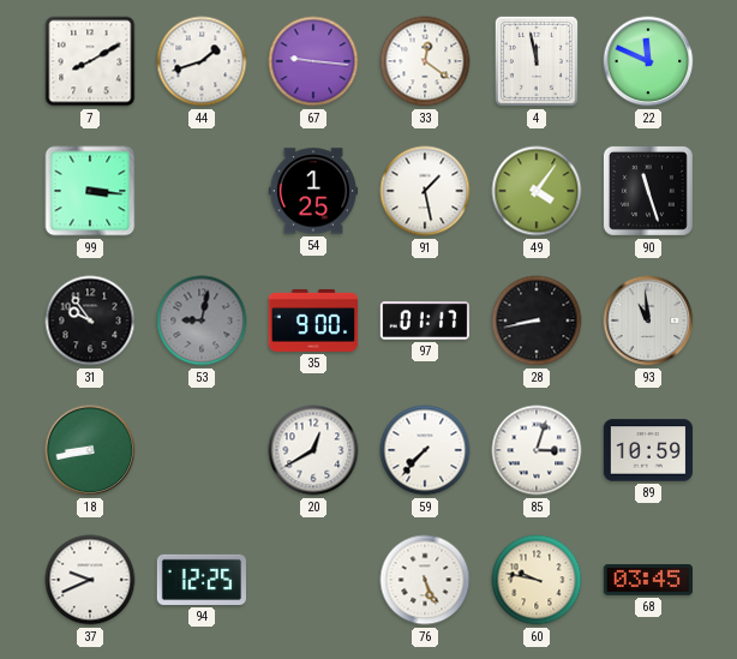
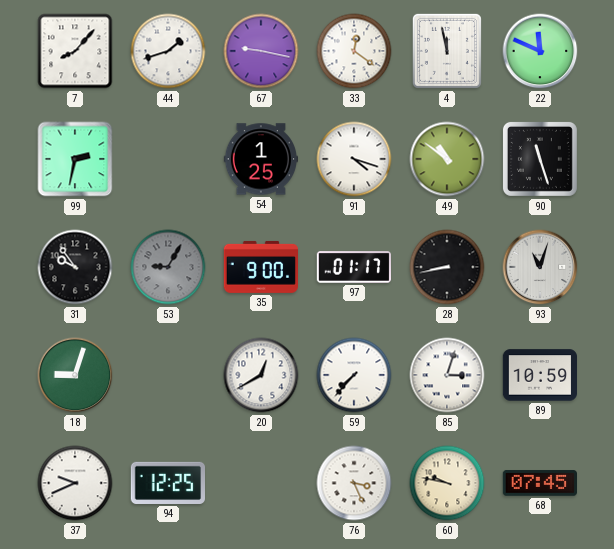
7: 8:10 -> 8:07
67: 9:16 -> 9:17
99: 3:16 -> 2:32
91: 1:28 -> 4:18
49: 4:06 -> 10:51
53: 9:02 -> 9:05
93: 10:59 -> 11:03
18: 8:43 -> 9:03
76: 5:26 -> 3:26
68: 03:45 -> 07:45
